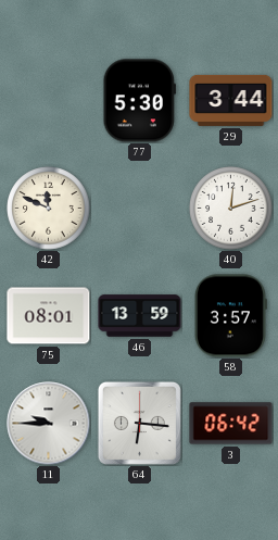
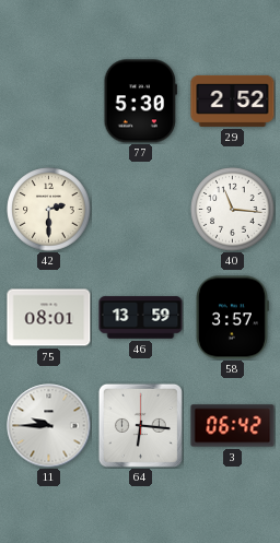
29: 3:44 -> 2:52
42: 11:49 -> 2:30
40: 12:12 -> 11:16
